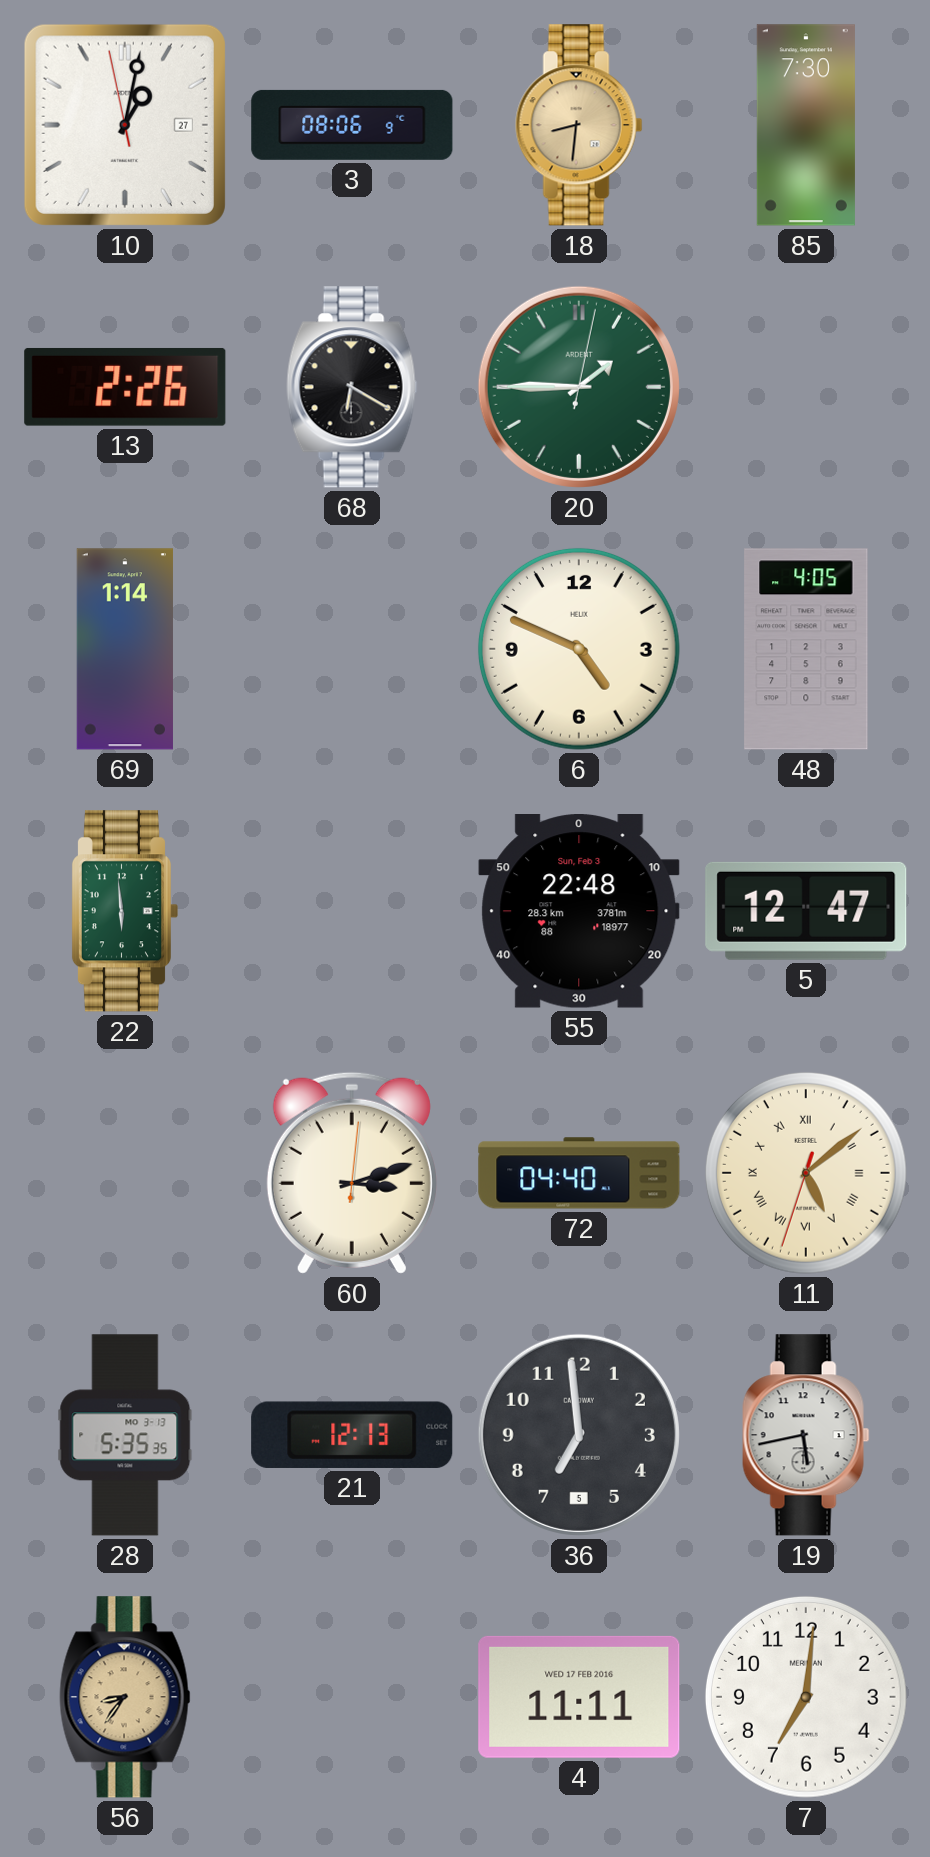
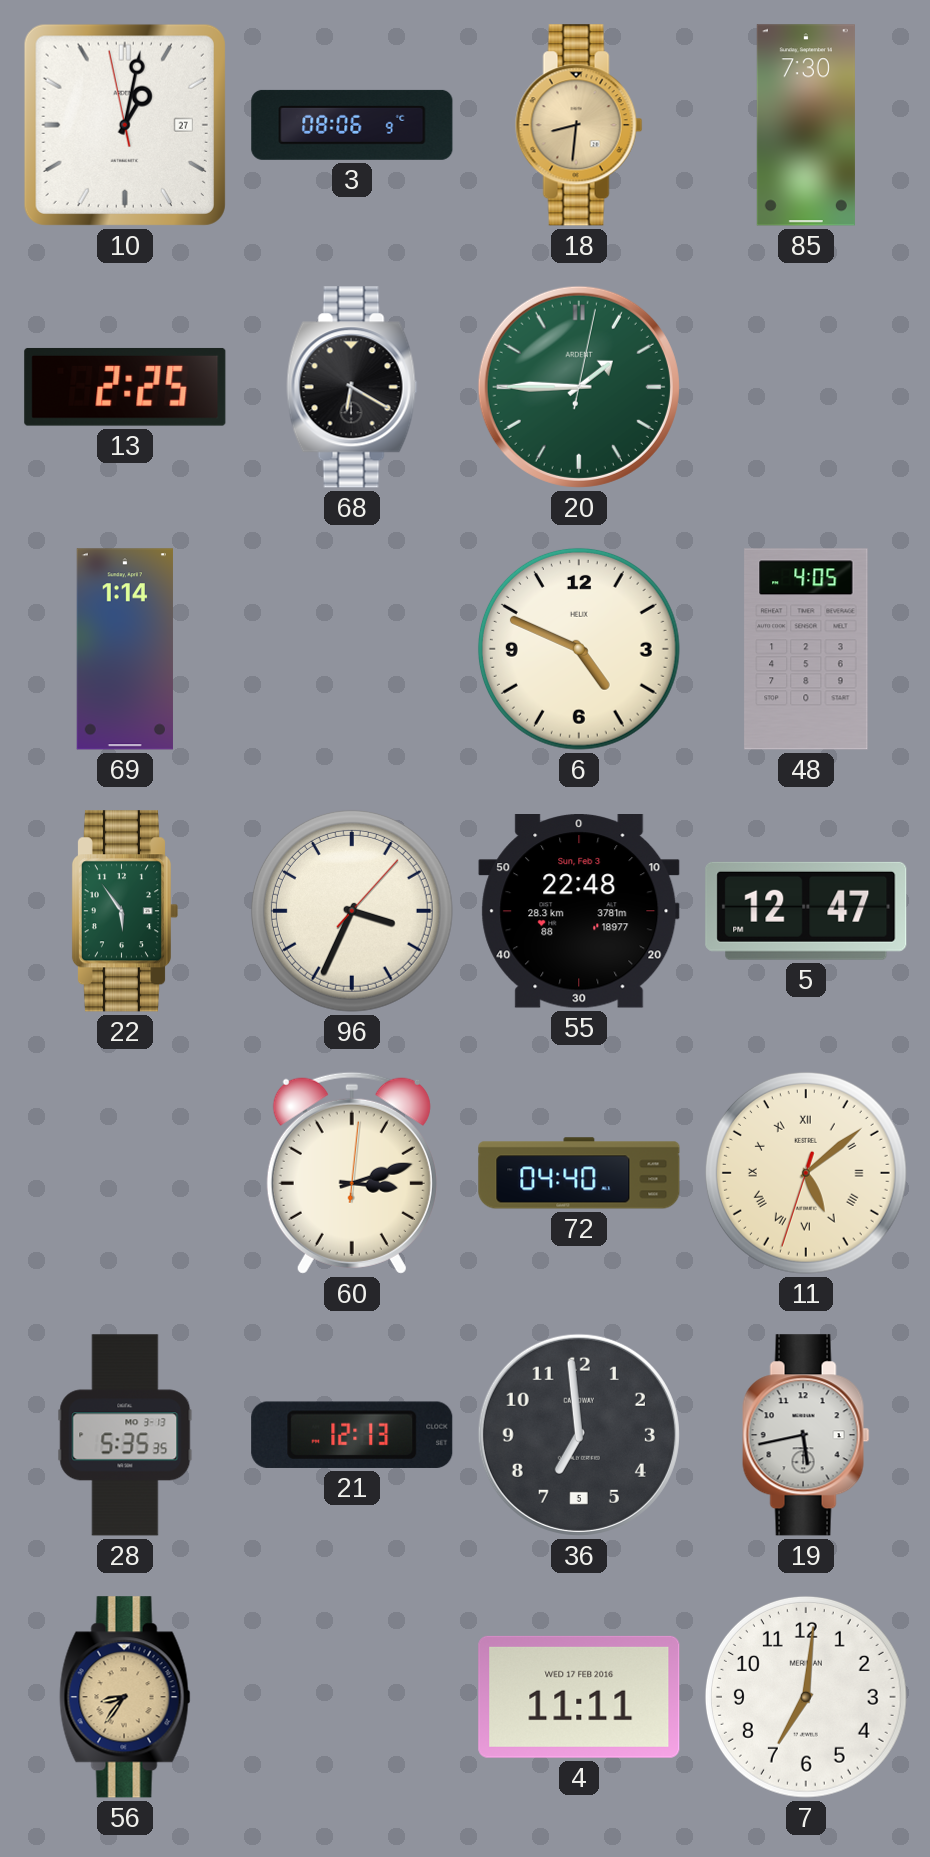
13: 2:26 -> 2:25
22: 5:59 -> 5:54
96: none -> 3:34
